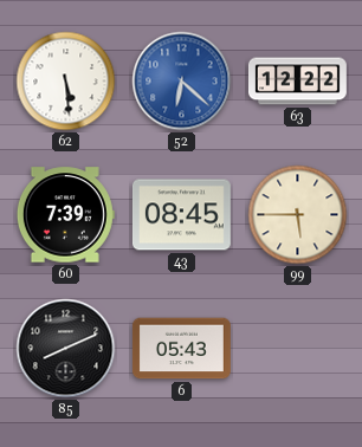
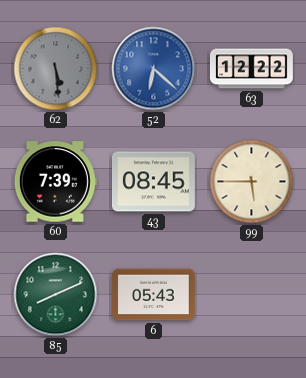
62 dial: white -> grey
85 dial: black -> green
